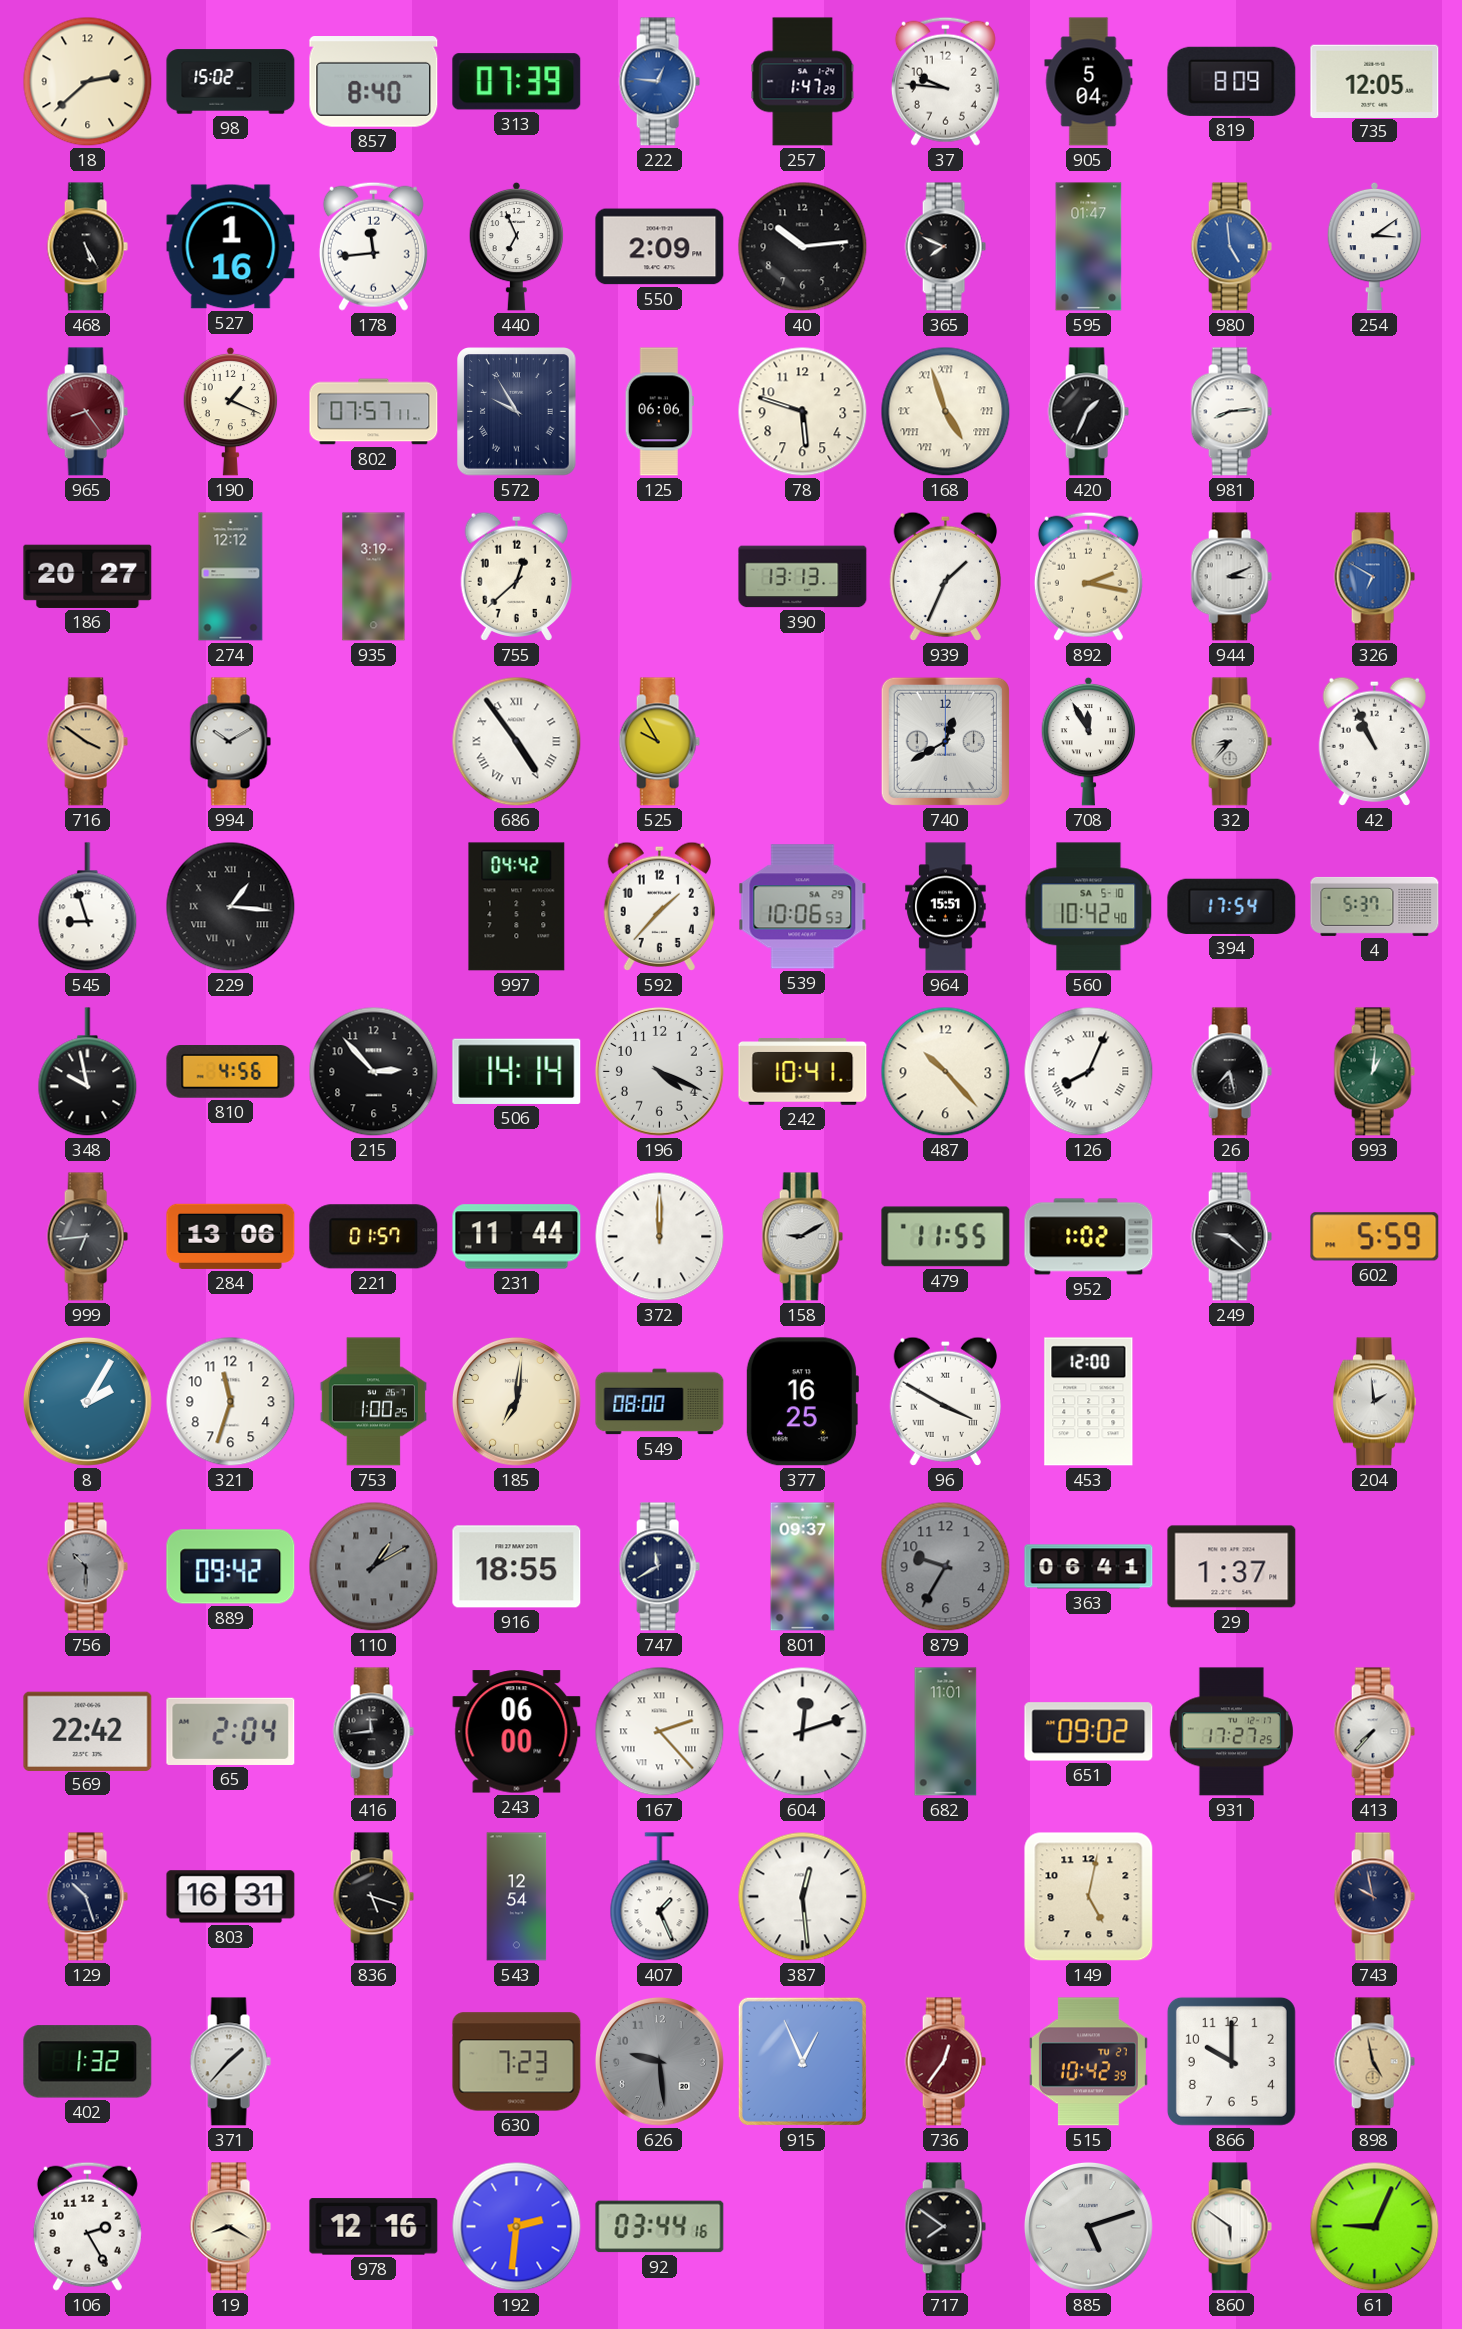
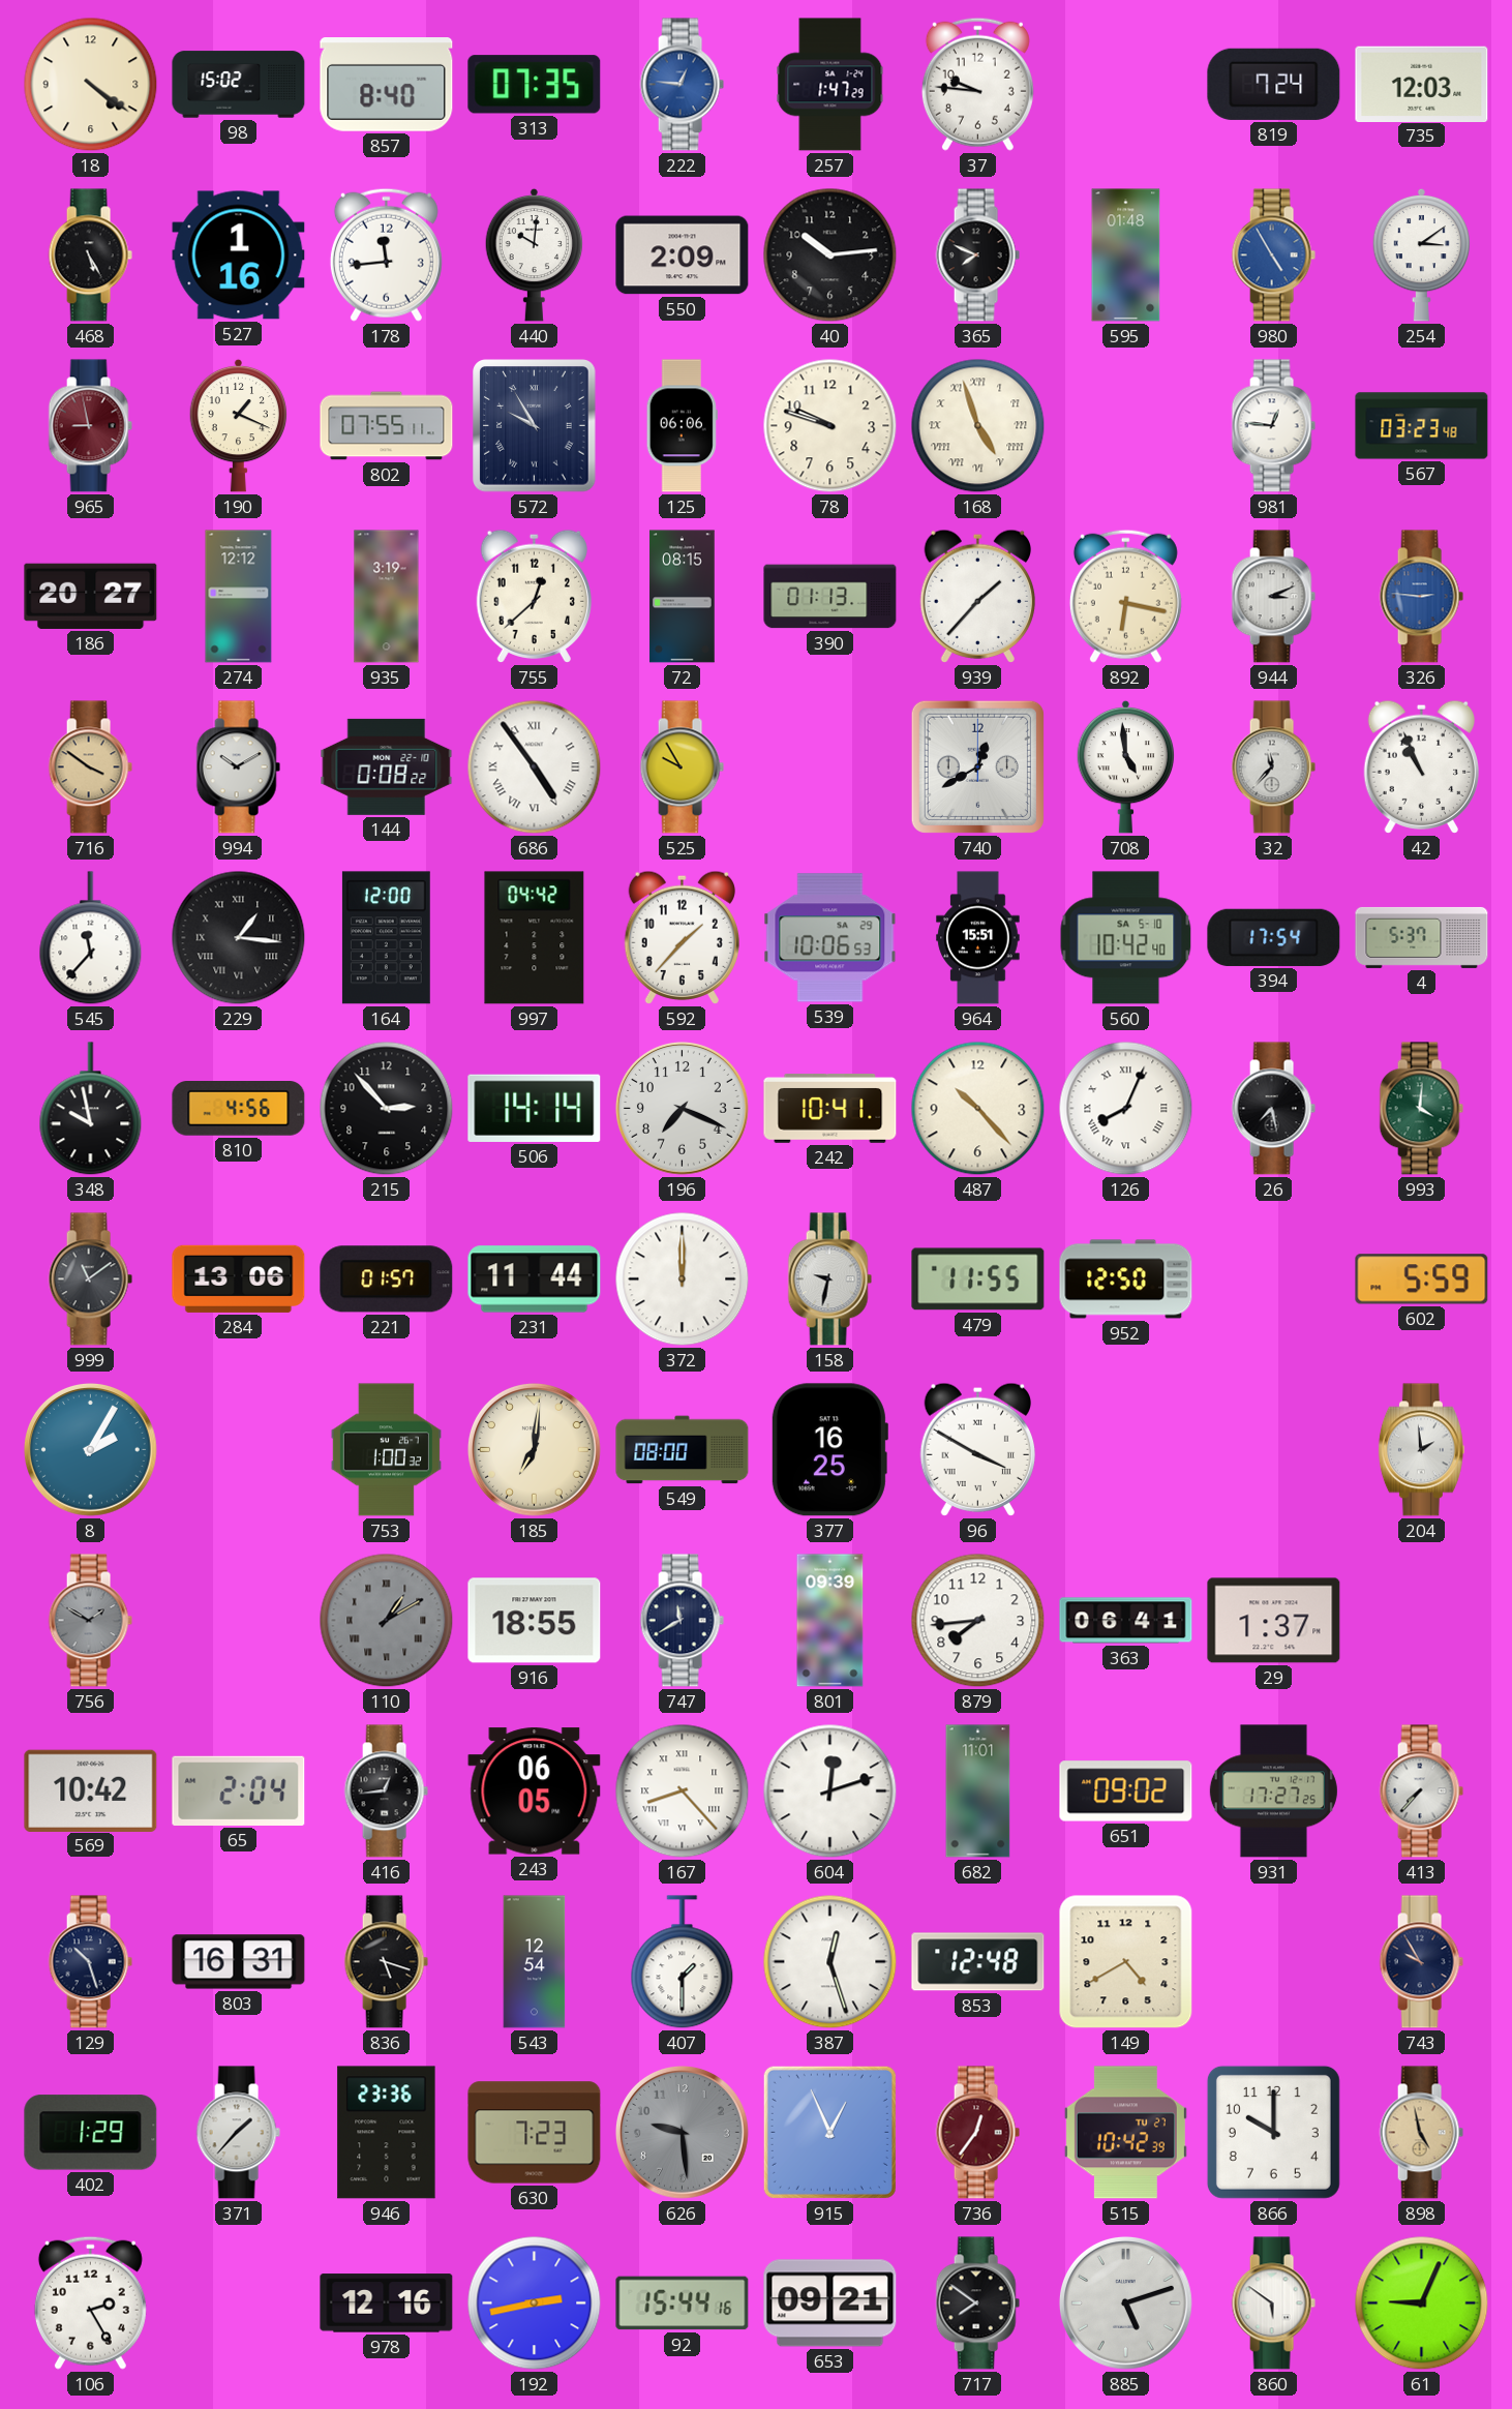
18: 2:38 -> 4:21
313: 07:39 -> 07:35
905: 5:04 -> none
819: 8:09 -> 7:24
735: 12:05 -> 12:03
440: 6:56 -> 10:01
595: 01:47 -> 01:48
980: 4:59 -> 4:55
965: 8:24 -> 8:58
802: 07:57 -> 07:55
78: 5:48 -> 9:48
420: 1:34 -> none
981: 8:14 -> 12:46
567: none -> 03:23
72: none -> 08:15
390: 13:13 -> 01:13
939: 1:34 -> 1:37
892: 2:17 -> 6:17
326: 6:50 -> 2:46
144: none -> 0:08
708: 11:55 -> 4:59
32: 8:37 -> 11:37
545: 8:57 -> 11:37
164: none -> 12:00
196: 4:19 -> 7:19
993: 1:01 -> 4:01
999: 6:44 -> 11:09
158: 9:10 -> 9:32
952: 1:02 -> 12:50
249: 9:22 -> none
321: 11:33 -> none
753: 1:00:25 -> 1:00:32
453: 12:00 -> none
756: 10:30 -> 1:50
889: 09:42 -> none
801: 09:37 -> 09:39
879: 9:35 -> 7:44
879 dial: grey -> white
569: 22:42 -> 10:42
416: 11:44 -> 12:44
243: 06:00 -> 06:05
167: 2:23 -> 8:23
407: 1:26 -> 1:30
387: 12:29 -> 12:27
853: none -> 12:48
149: 5:02 -> 4:40
743: 9:58 -> 9:55
402: 1:32 -> 1:29
946: none -> 23:36
19: 8:20 -> none
192: 2:31 -> 2:43
92: 03:44 -> 15:44
653: none -> 09:21
